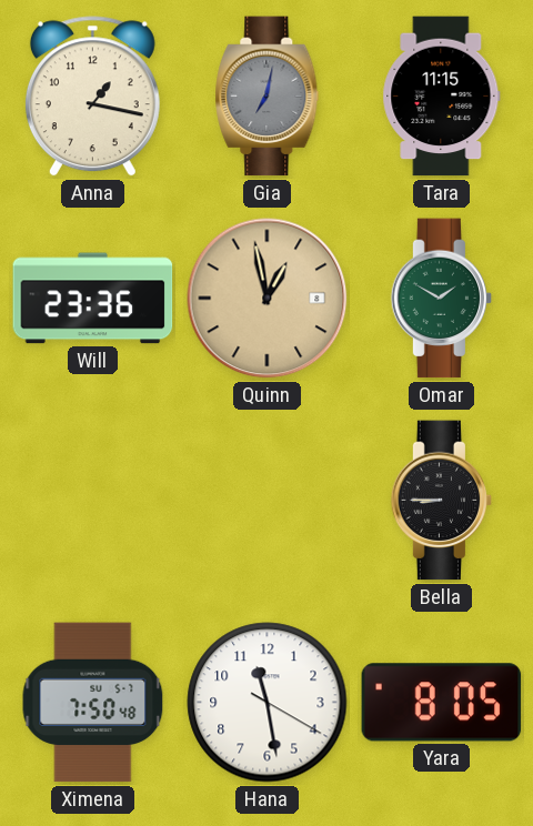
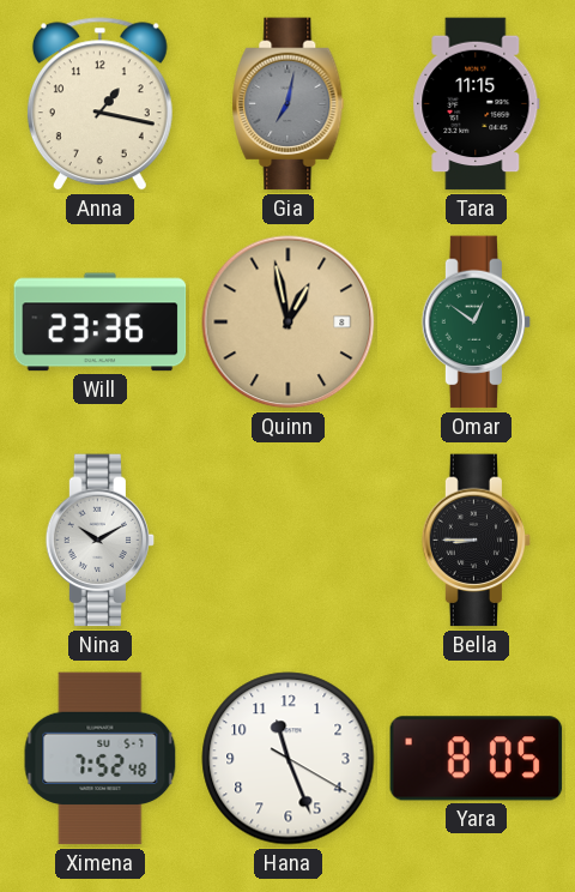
Omar: 1:50 -> 12:51
Nina: none -> 10:10
Ximena: 7:50 -> 7:52
Hana: 11:28 -> 11:26
